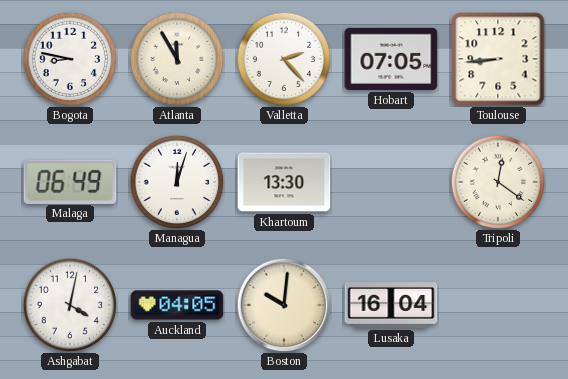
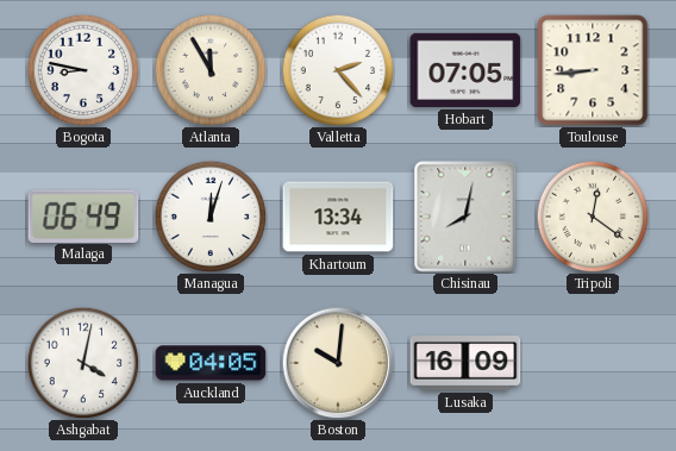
Khartoum: 13:30 -> 13:34
Chisinau: none -> 8:02
Lusaka: 16:04 -> 16:09
